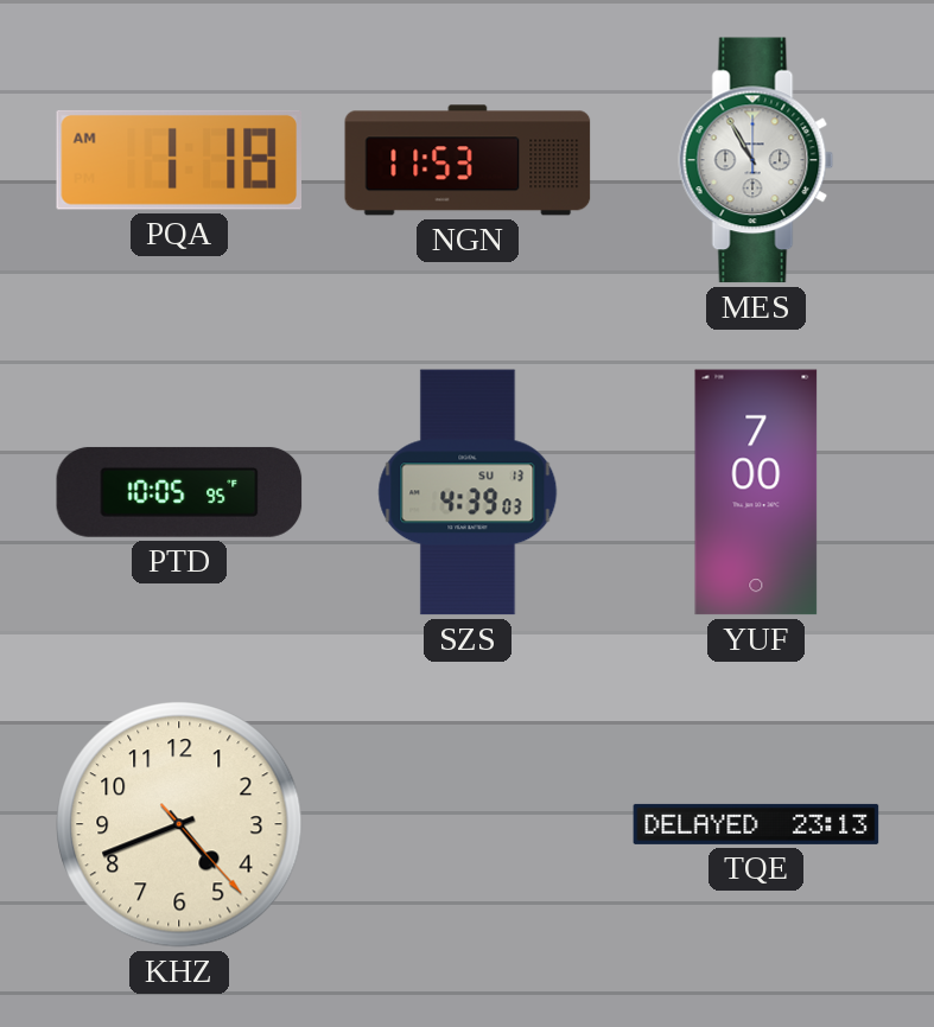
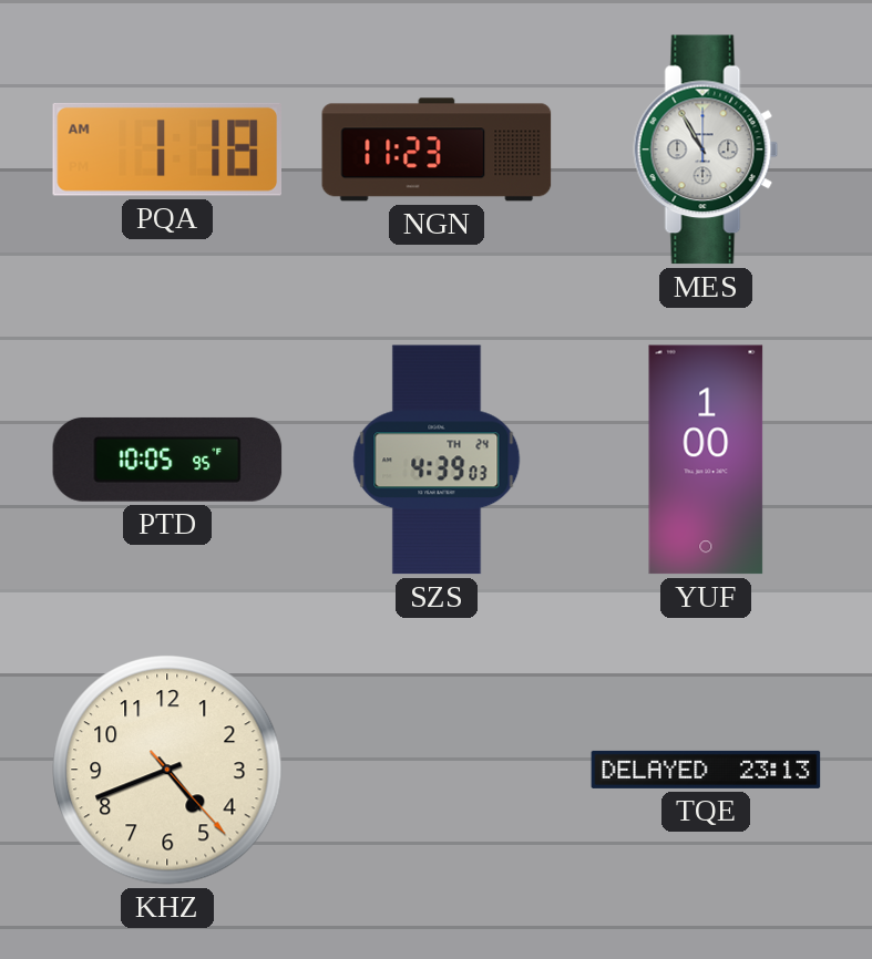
NGN: 11:53 -> 11:23
SZS date: SU 13 -> TH 24
YUF: 7:00 -> 1:00
